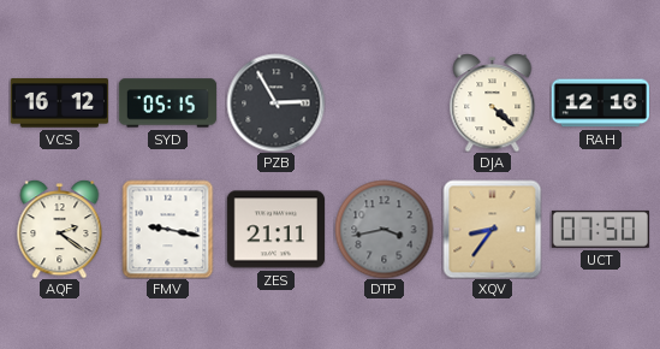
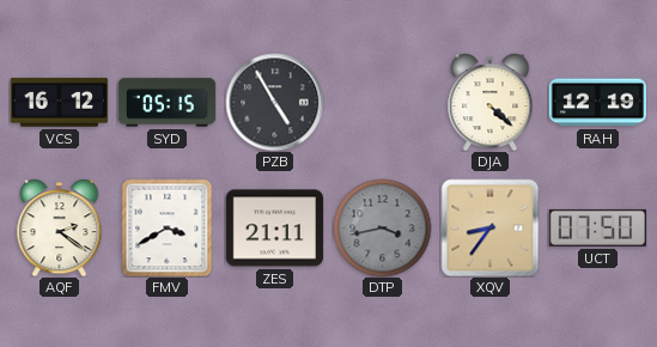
PZB: 2:55 -> 4:55
RAH: 12:16 -> 12:19
FMV: 9:17 -> 3:40
